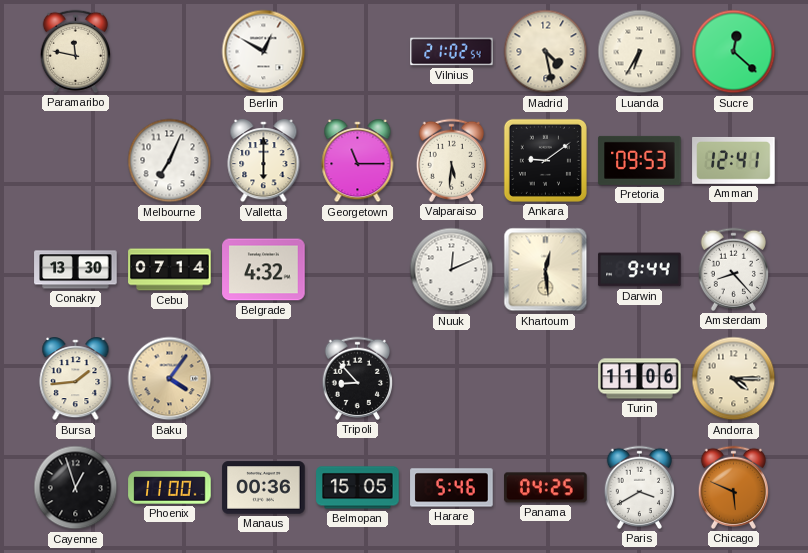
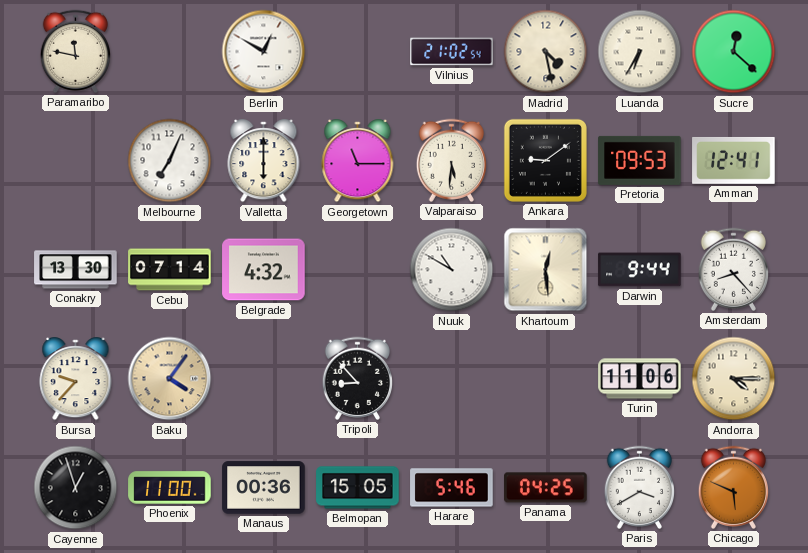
Nuuk: 12:11 -> 10:50
Bursa: 1:44 -> 9:37
